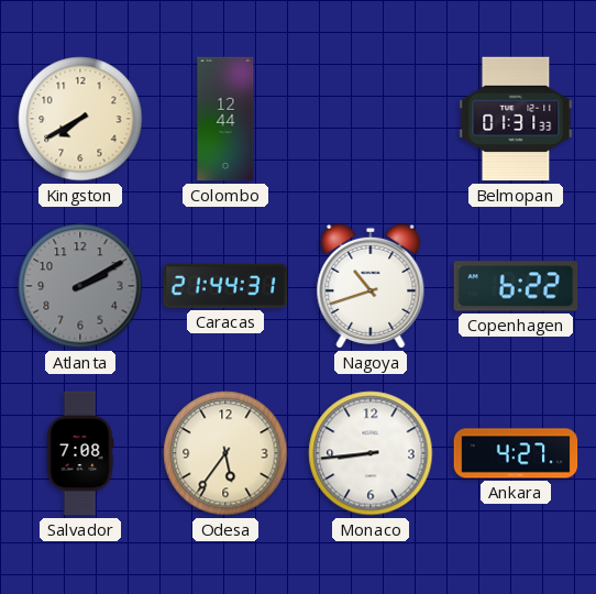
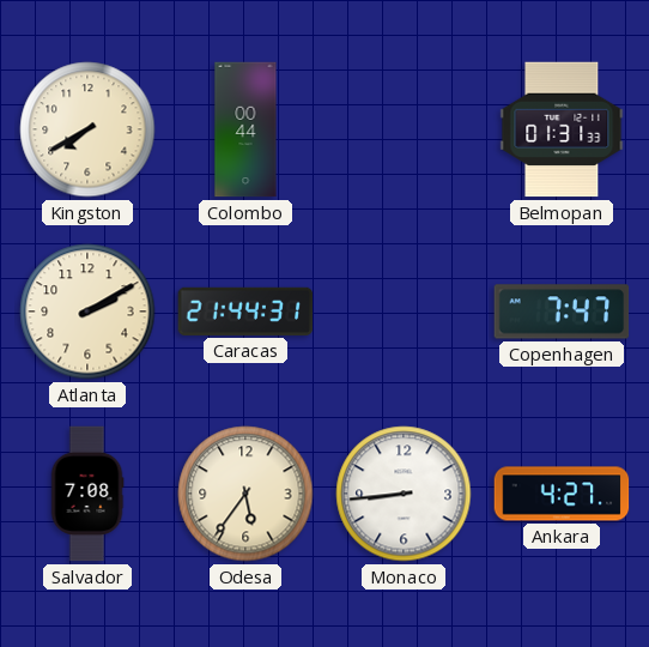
Colombo: 12:44 -> 00:44
Atlanta dial: grey -> cream
Nagoya: 10:42 -> none
Copenhagen: 6:22 -> 7:47
